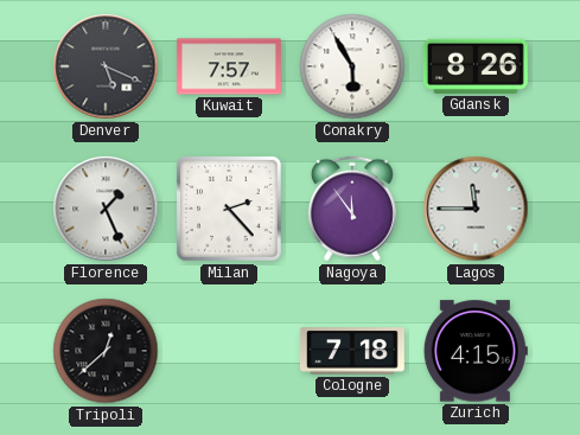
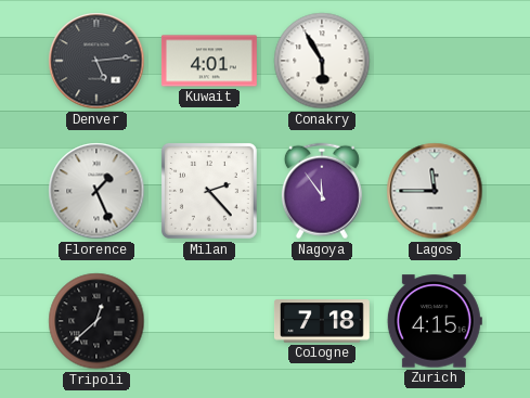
Denver: 5:19 -> 5:14
Kuwait: 7:57 -> 4:01
Gdansk: 8:26 -> none
